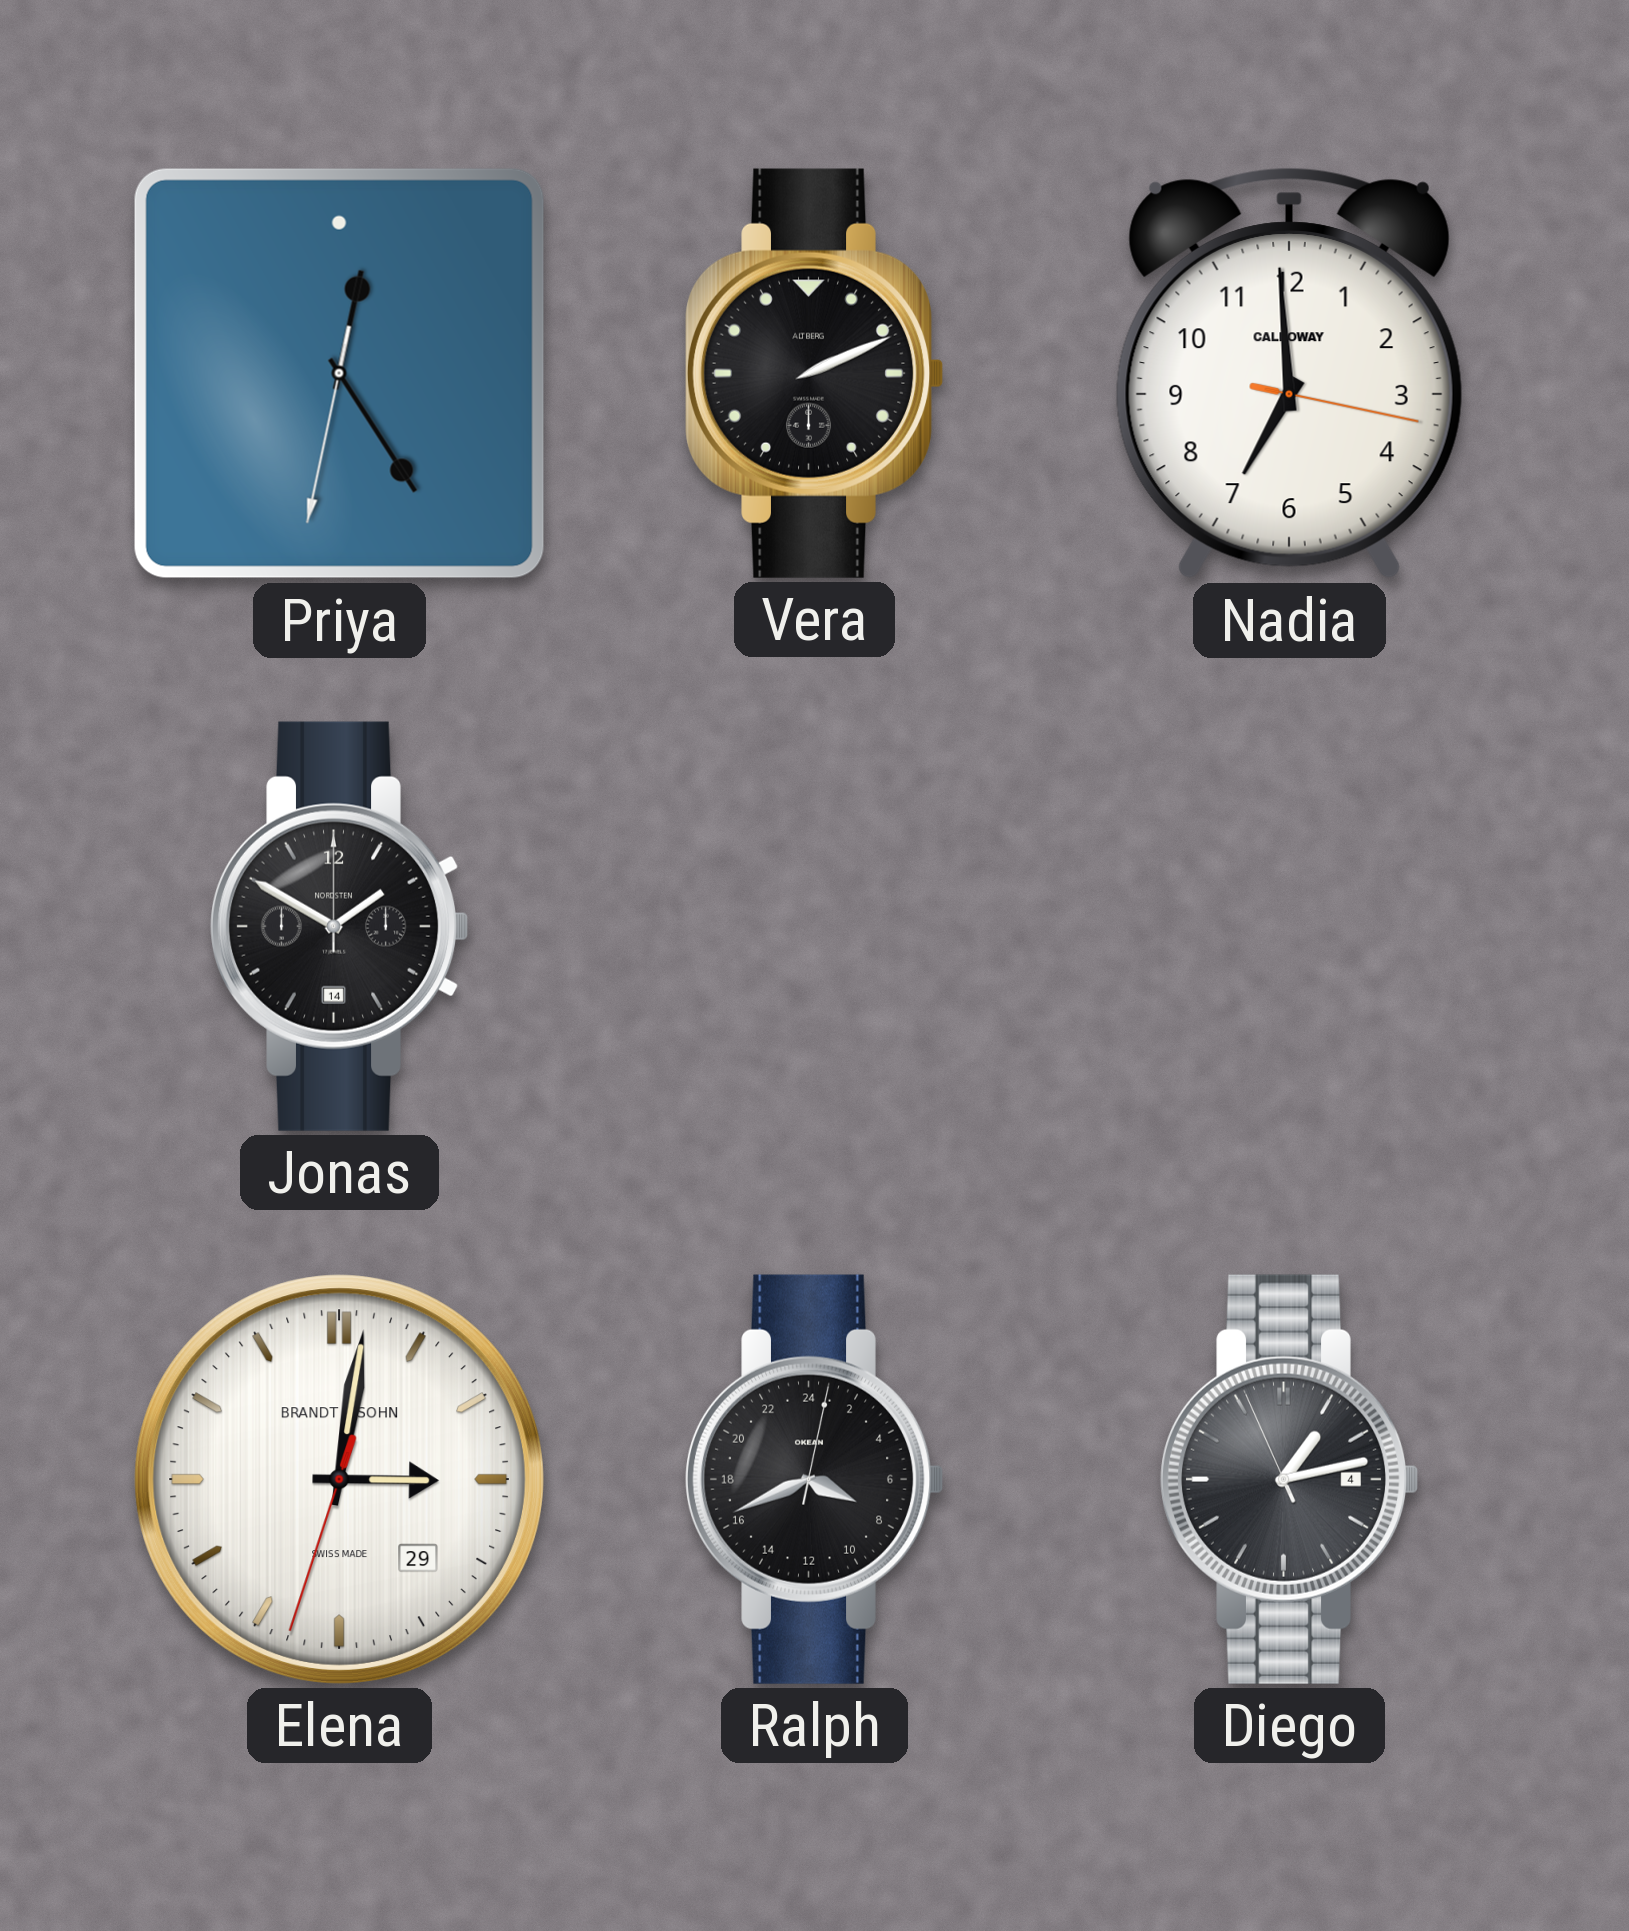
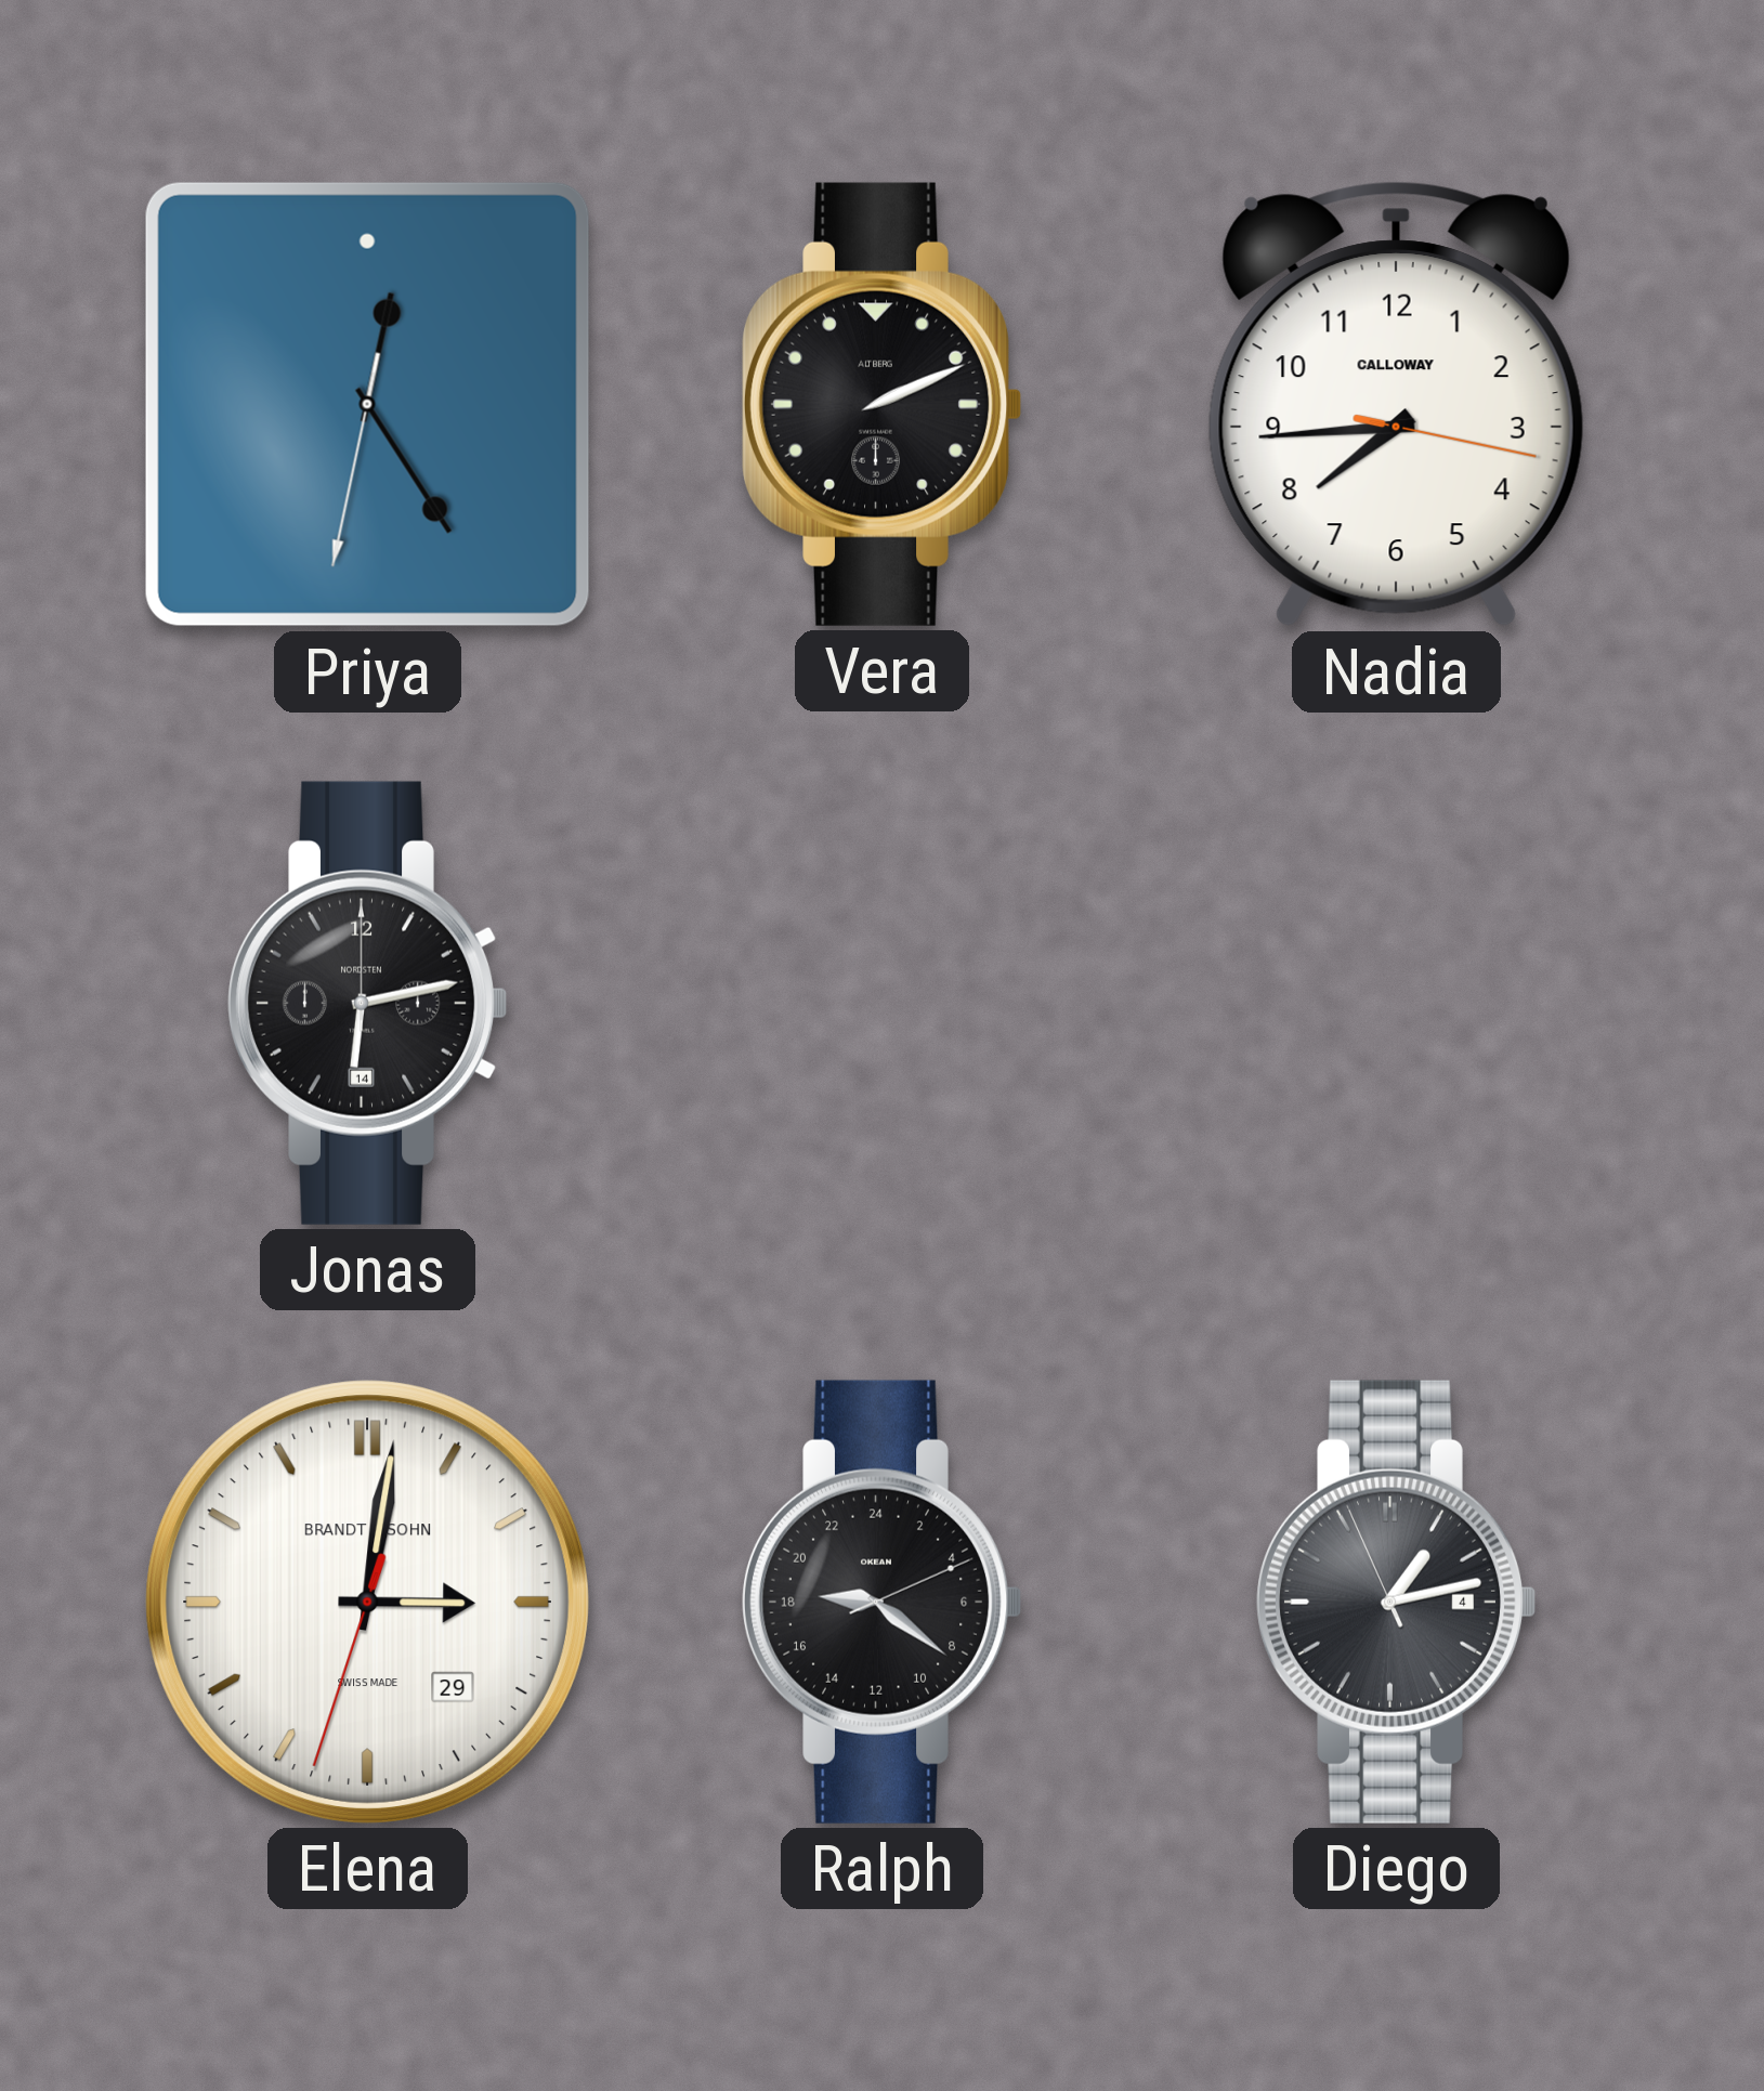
Nadia: 6:59 -> 7:44
Jonas: 1:50 -> 6:13
Ralph: 7:41 -> 18:21
